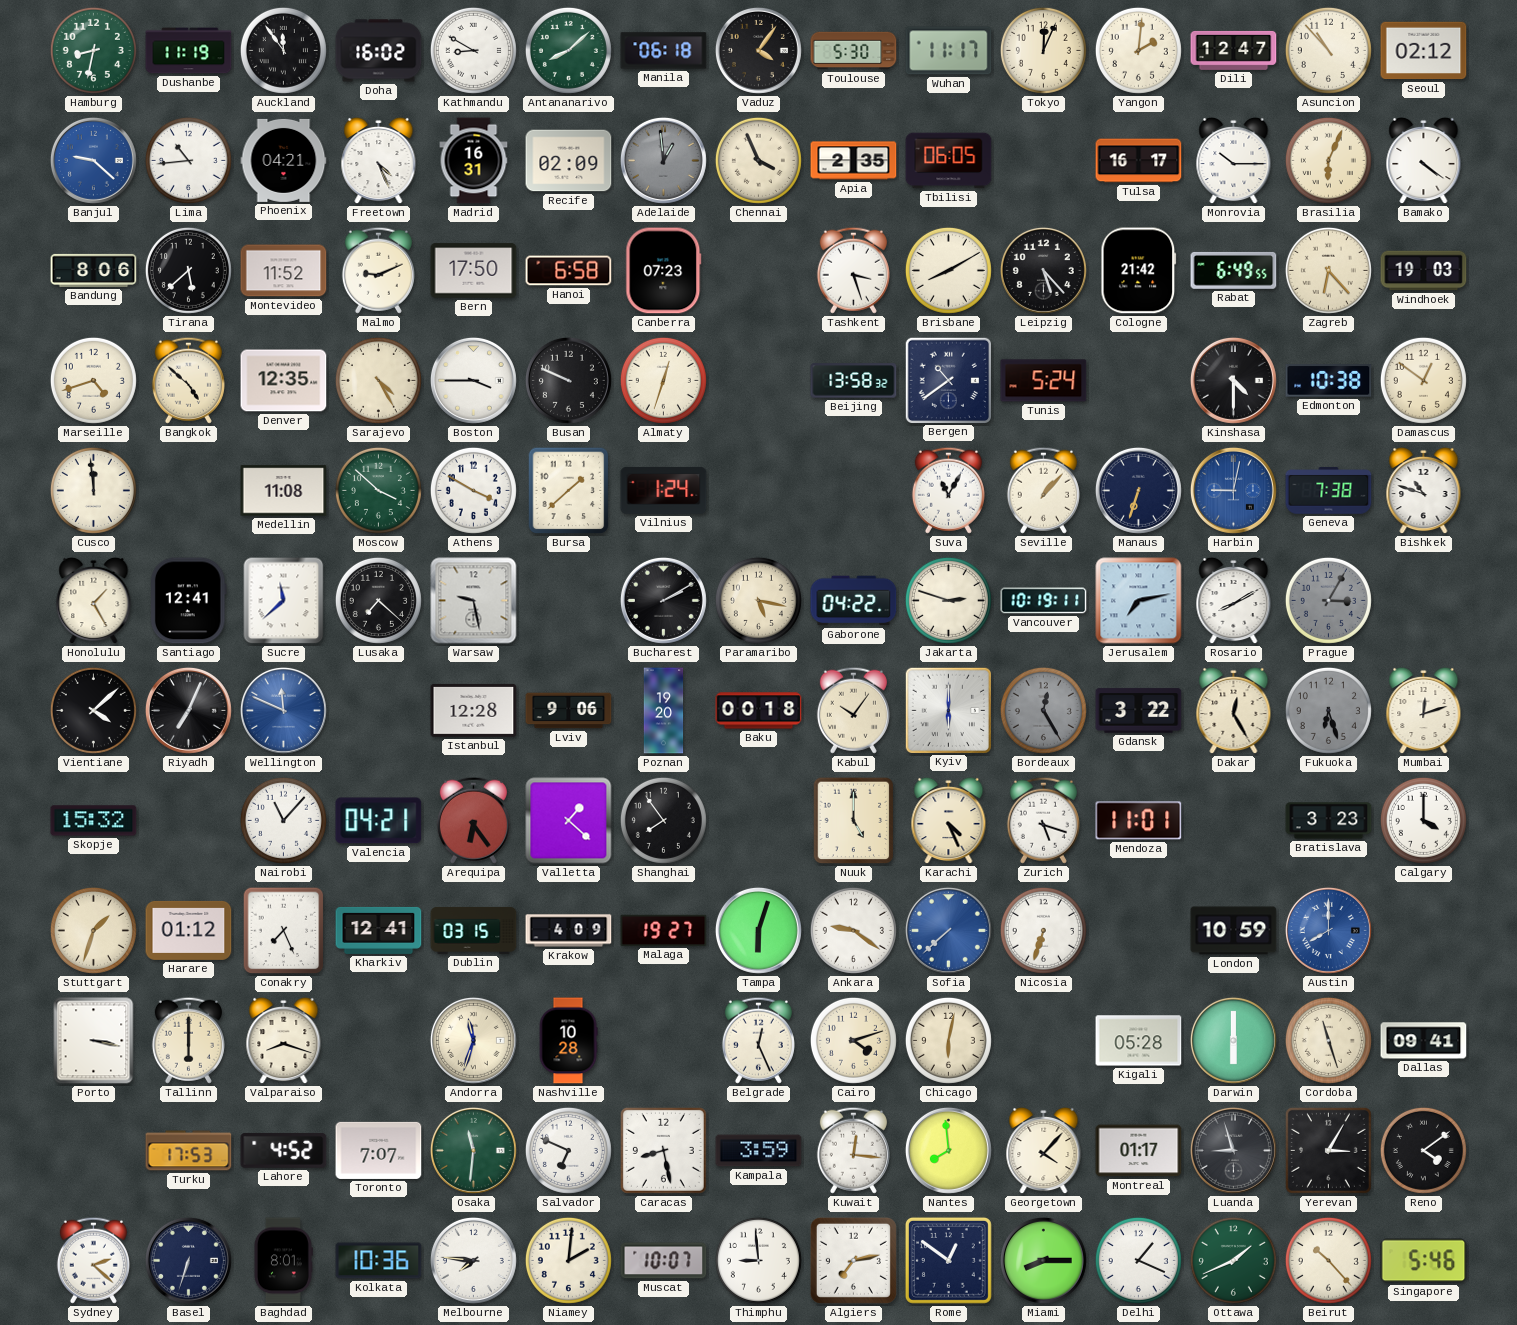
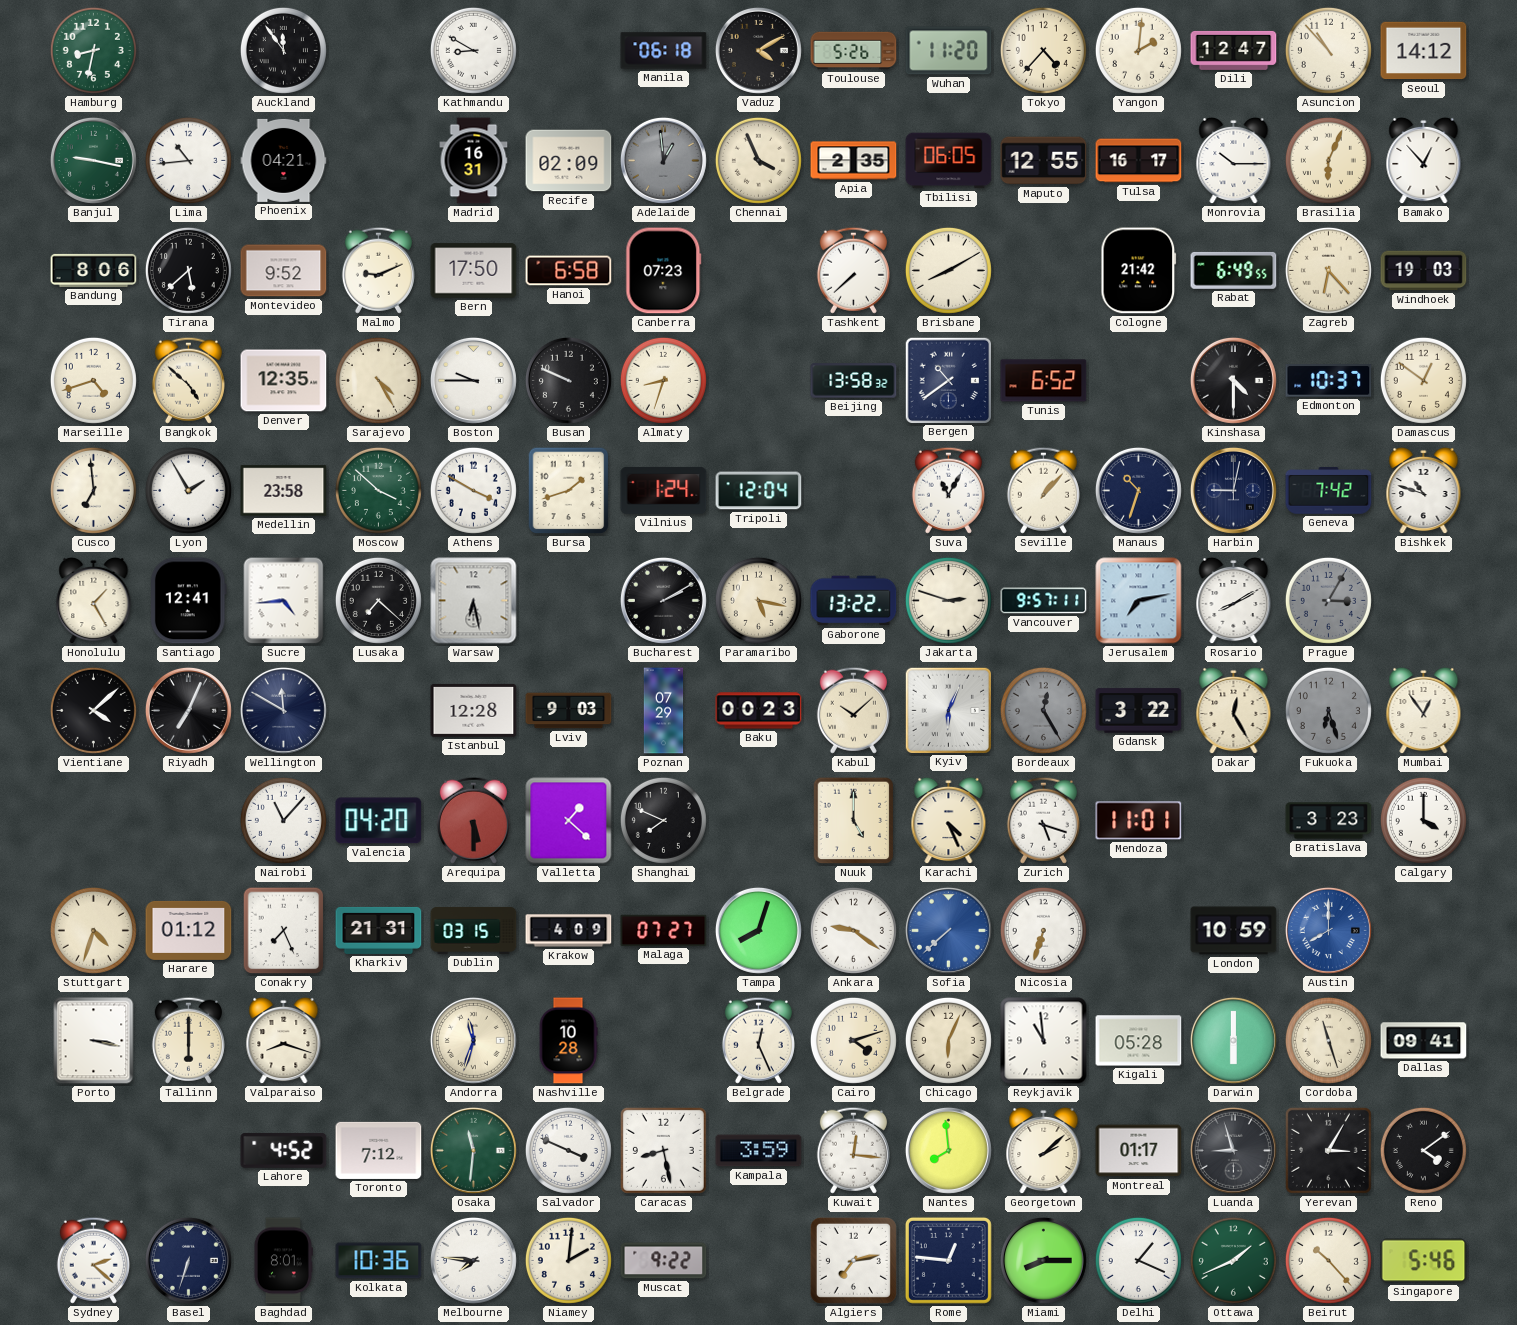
Dushanbe: 11:19 -> none
Doha: 16:02 -> none
Antananarivo: 8:08 -> none
Vaduz: 4:06 -> 4:10
Toulouse: 5:30 -> 5:26
Wuhan: 11:17 -> 11:20
Tokyo: 12:04 -> 4:37
Seoul: 02:12 -> 14:12
Banjul: 9:22 -> 9:17
Banjul dial: blue -> green
Freetown: 4:26 -> none
Maputo: none -> 12:55
Bamako: 4:21 -> 12:53
Montevideo: 11:52 -> 9:52
Tashkent: 3:27 -> 7:38
Leipzig: 5:23 -> none
Boston: 3:45 -> 9:45
Almaty: 12:33 -> 8:33
Tunis: 5:24 -> 6:52
Edmonton: 10:38 -> 10:37
Cusco: 11:59 -> 6:59
Lyon: none -> 1:55
Medellin: 11:08 -> 23:58
Bursa: 1:38 -> 1:42
Tripoli: none -> 12:04
Manaus: 6:33 -> 10:33
Harbin dial: blue -> navy
Geneva: 7:38 -> 7:42
Sucre: 11:38 -> 4:44
Warsaw: 9:28 -> 6:28
Gaborone: 04:22 -> 13:22
Vancouver: 10:19 -> 9:57
Wellington: 11:49 -> 11:50
Wellington dial: blue -> navy
Lviv: 9:06 -> 9:03
Poznan: 19:20 -> 07:29
Baku: 00:18 -> 00:23
Kabul: 10:06 -> 10:08
Kyiv: 6:00 -> 6:04
Mumbai: 12:12 -> 12:54
Skopje: 15:32 -> none
Valencia: 04:21 -> 04:20
Arequipa: 6:24 -> 5:30
Shanghai: 7:54 -> 7:49
Stuttgart: 1:33 -> 4:33
Kharkiv: 12:41 -> 21:31
Malaga: 19:27 -> 07:27
Tampa: 6:03 -> 8:03
Chicago: 6:02 -> 6:04
Reykjavik: none -> 10:59
Turku: 17:53 -> none
Toronto: 7:07 -> 7:12
Salvador: 6:49 -> 3:49
Georgetown: 4:07 -> 2:08
Muscat: 10:07 -> 9:22
Thimphu: 8:59 -> none
Rome: 12:51 -> 12:46
